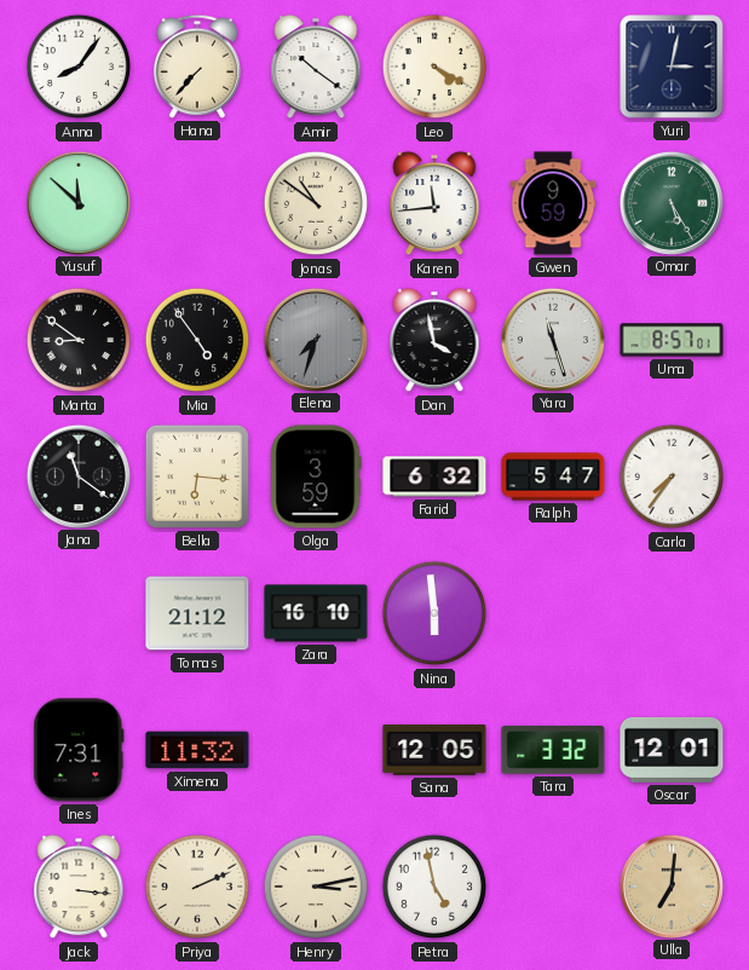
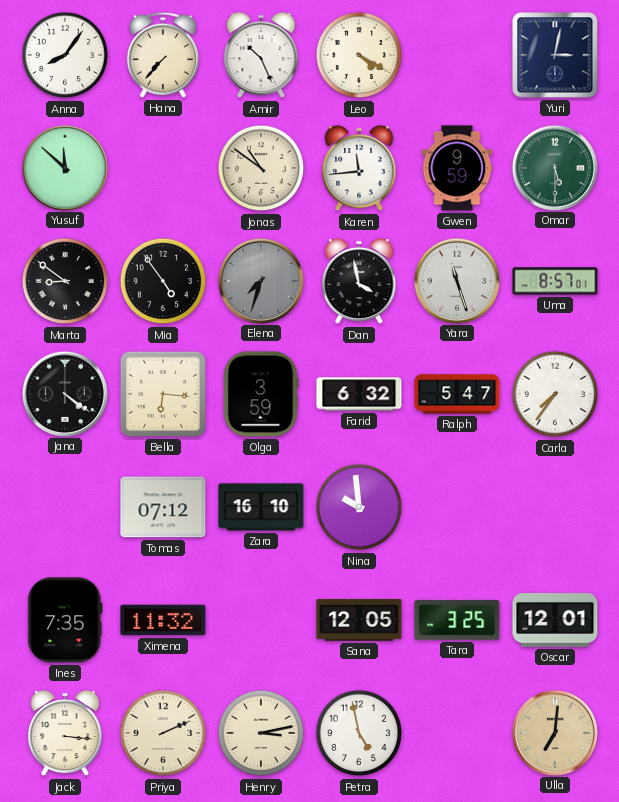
Amir: 10:21 -> 10:26
Omar: 5:25 -> 5:30
Jana: 11:21 -> 4:21
Tomas: 21:12 -> 07:12
Nina: 5:59 -> 9:59
Ines: 7:31 -> 7:35
Tara: 3:32 -> 3:25
